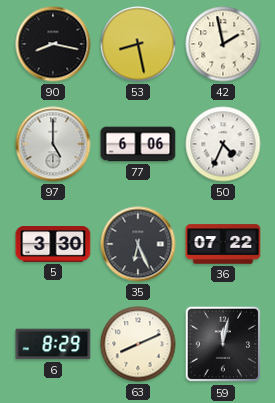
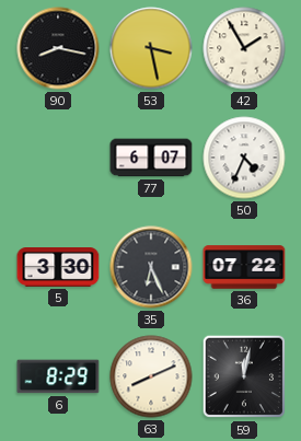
53: 8:28 -> 3:28
42: 1:58 -> 1:55
97: 5:00 -> none
77: 6:06 -> 6:07
